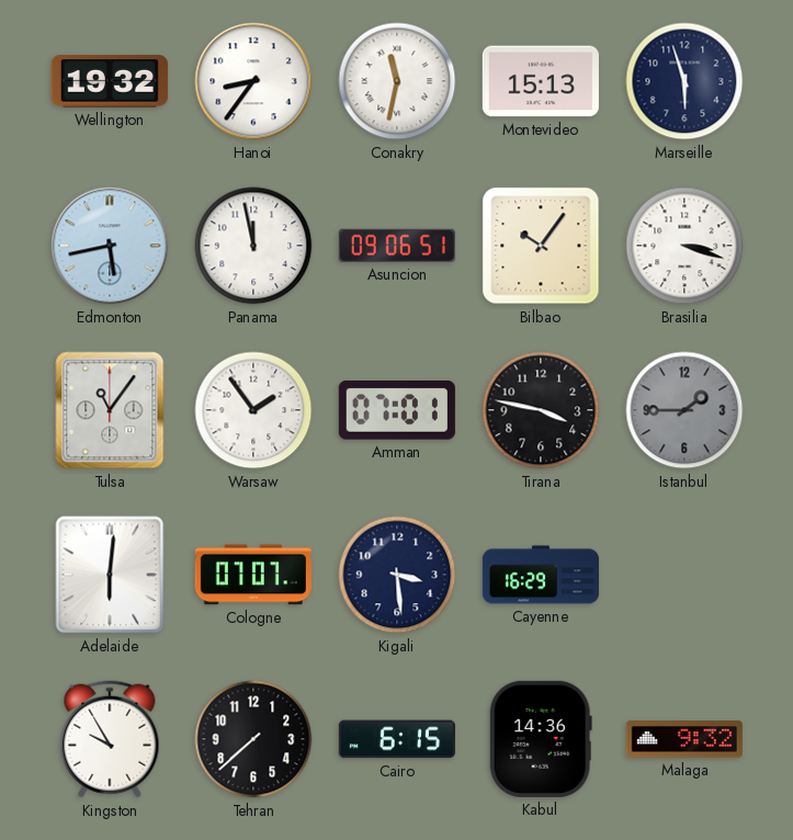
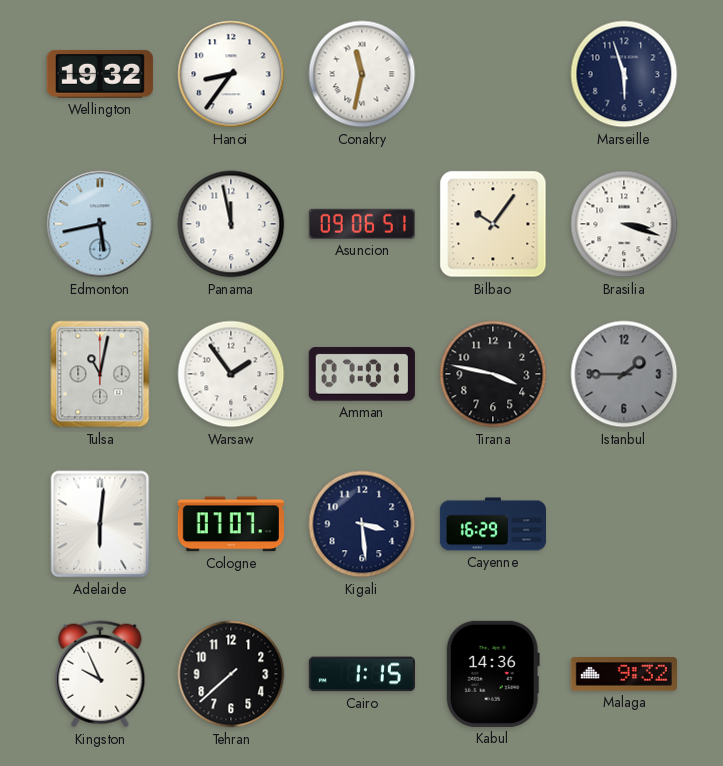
Montevideo: 15:13 -> none
Tulsa: 11:06 -> 11:02
Kingston: 9:55 -> 9:56
Cairo: 6:15 -> 1:15
